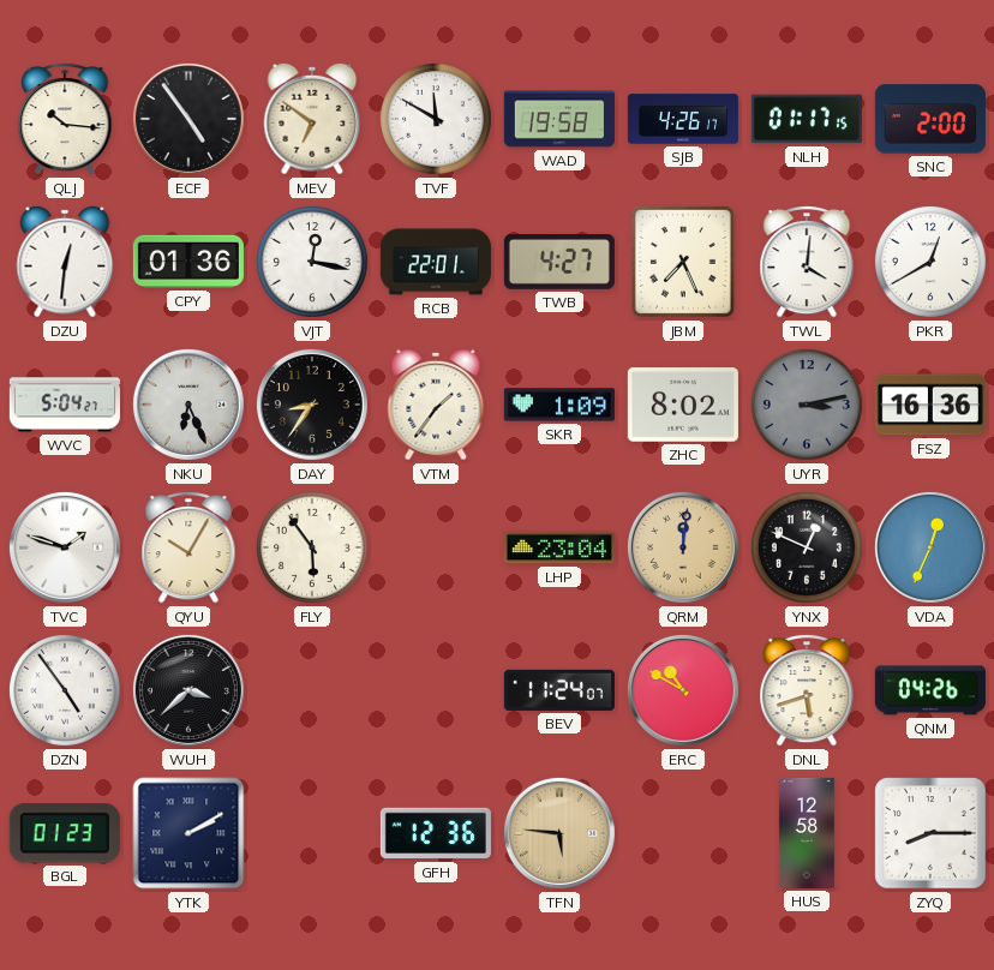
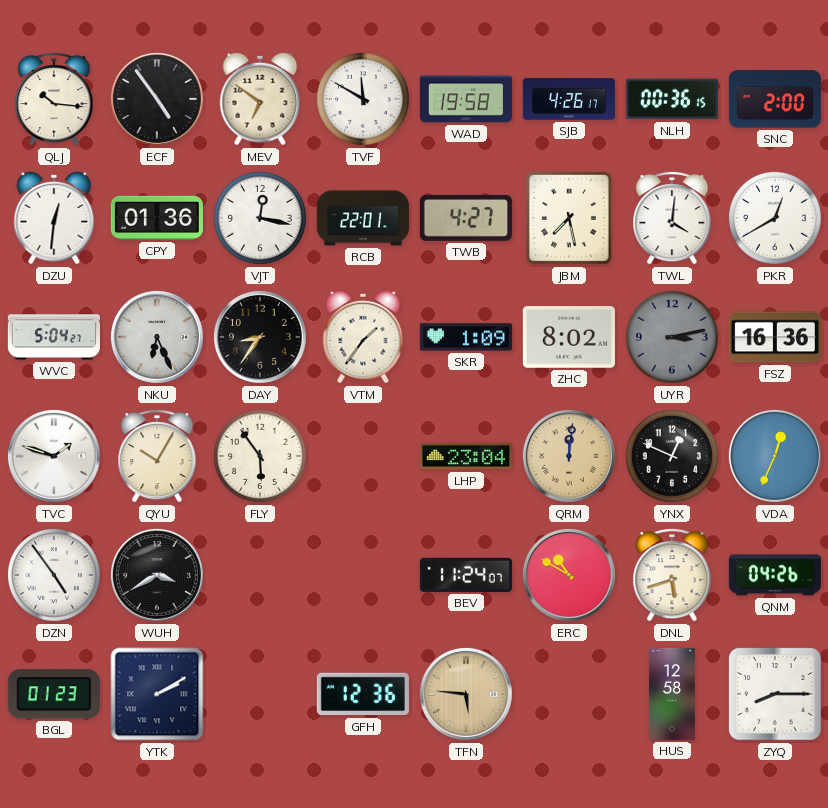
NLH: 01:17 -> 00:36
JBM: 7:26 -> 7:28
WUH: 3:38 -> 3:40
